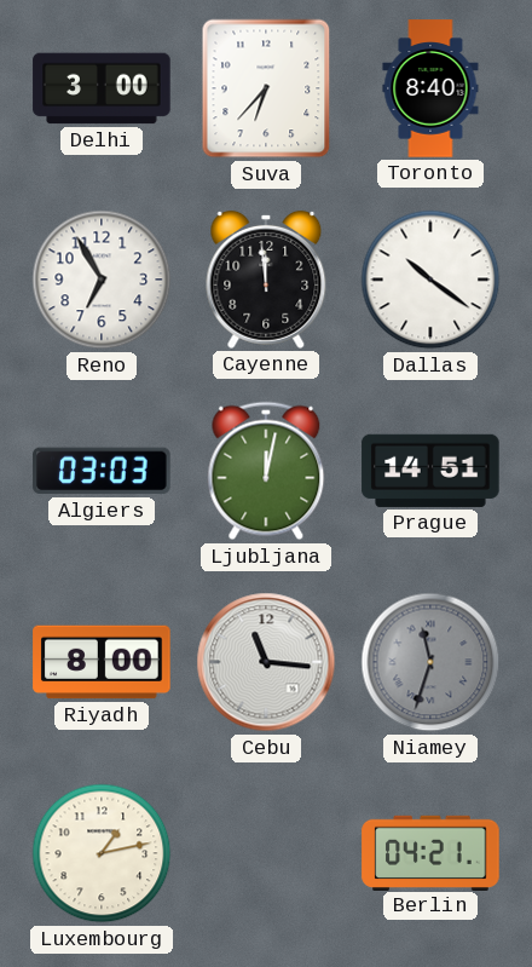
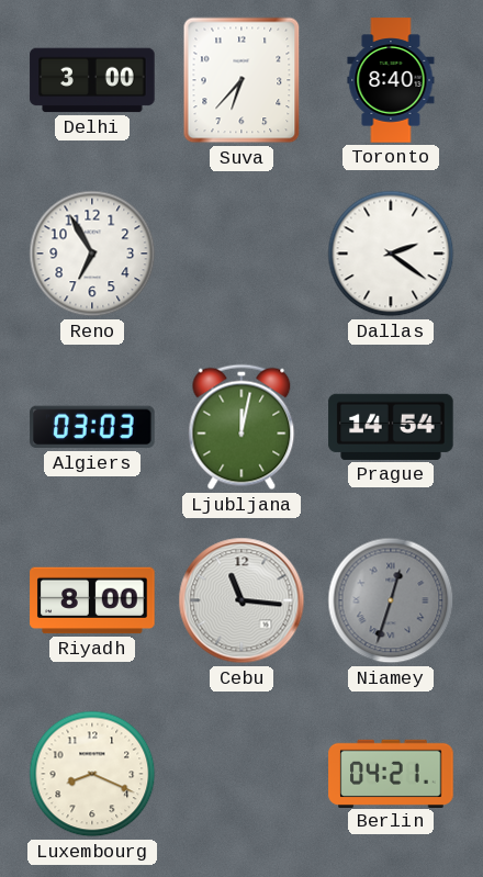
Cayenne: 11:59 -> none
Dallas: 10:21 -> 2:21
Prague: 14:51 -> 14:54
Niamey: 11:33 -> 12:33
Luxembourg: 1:13 -> 8:19
